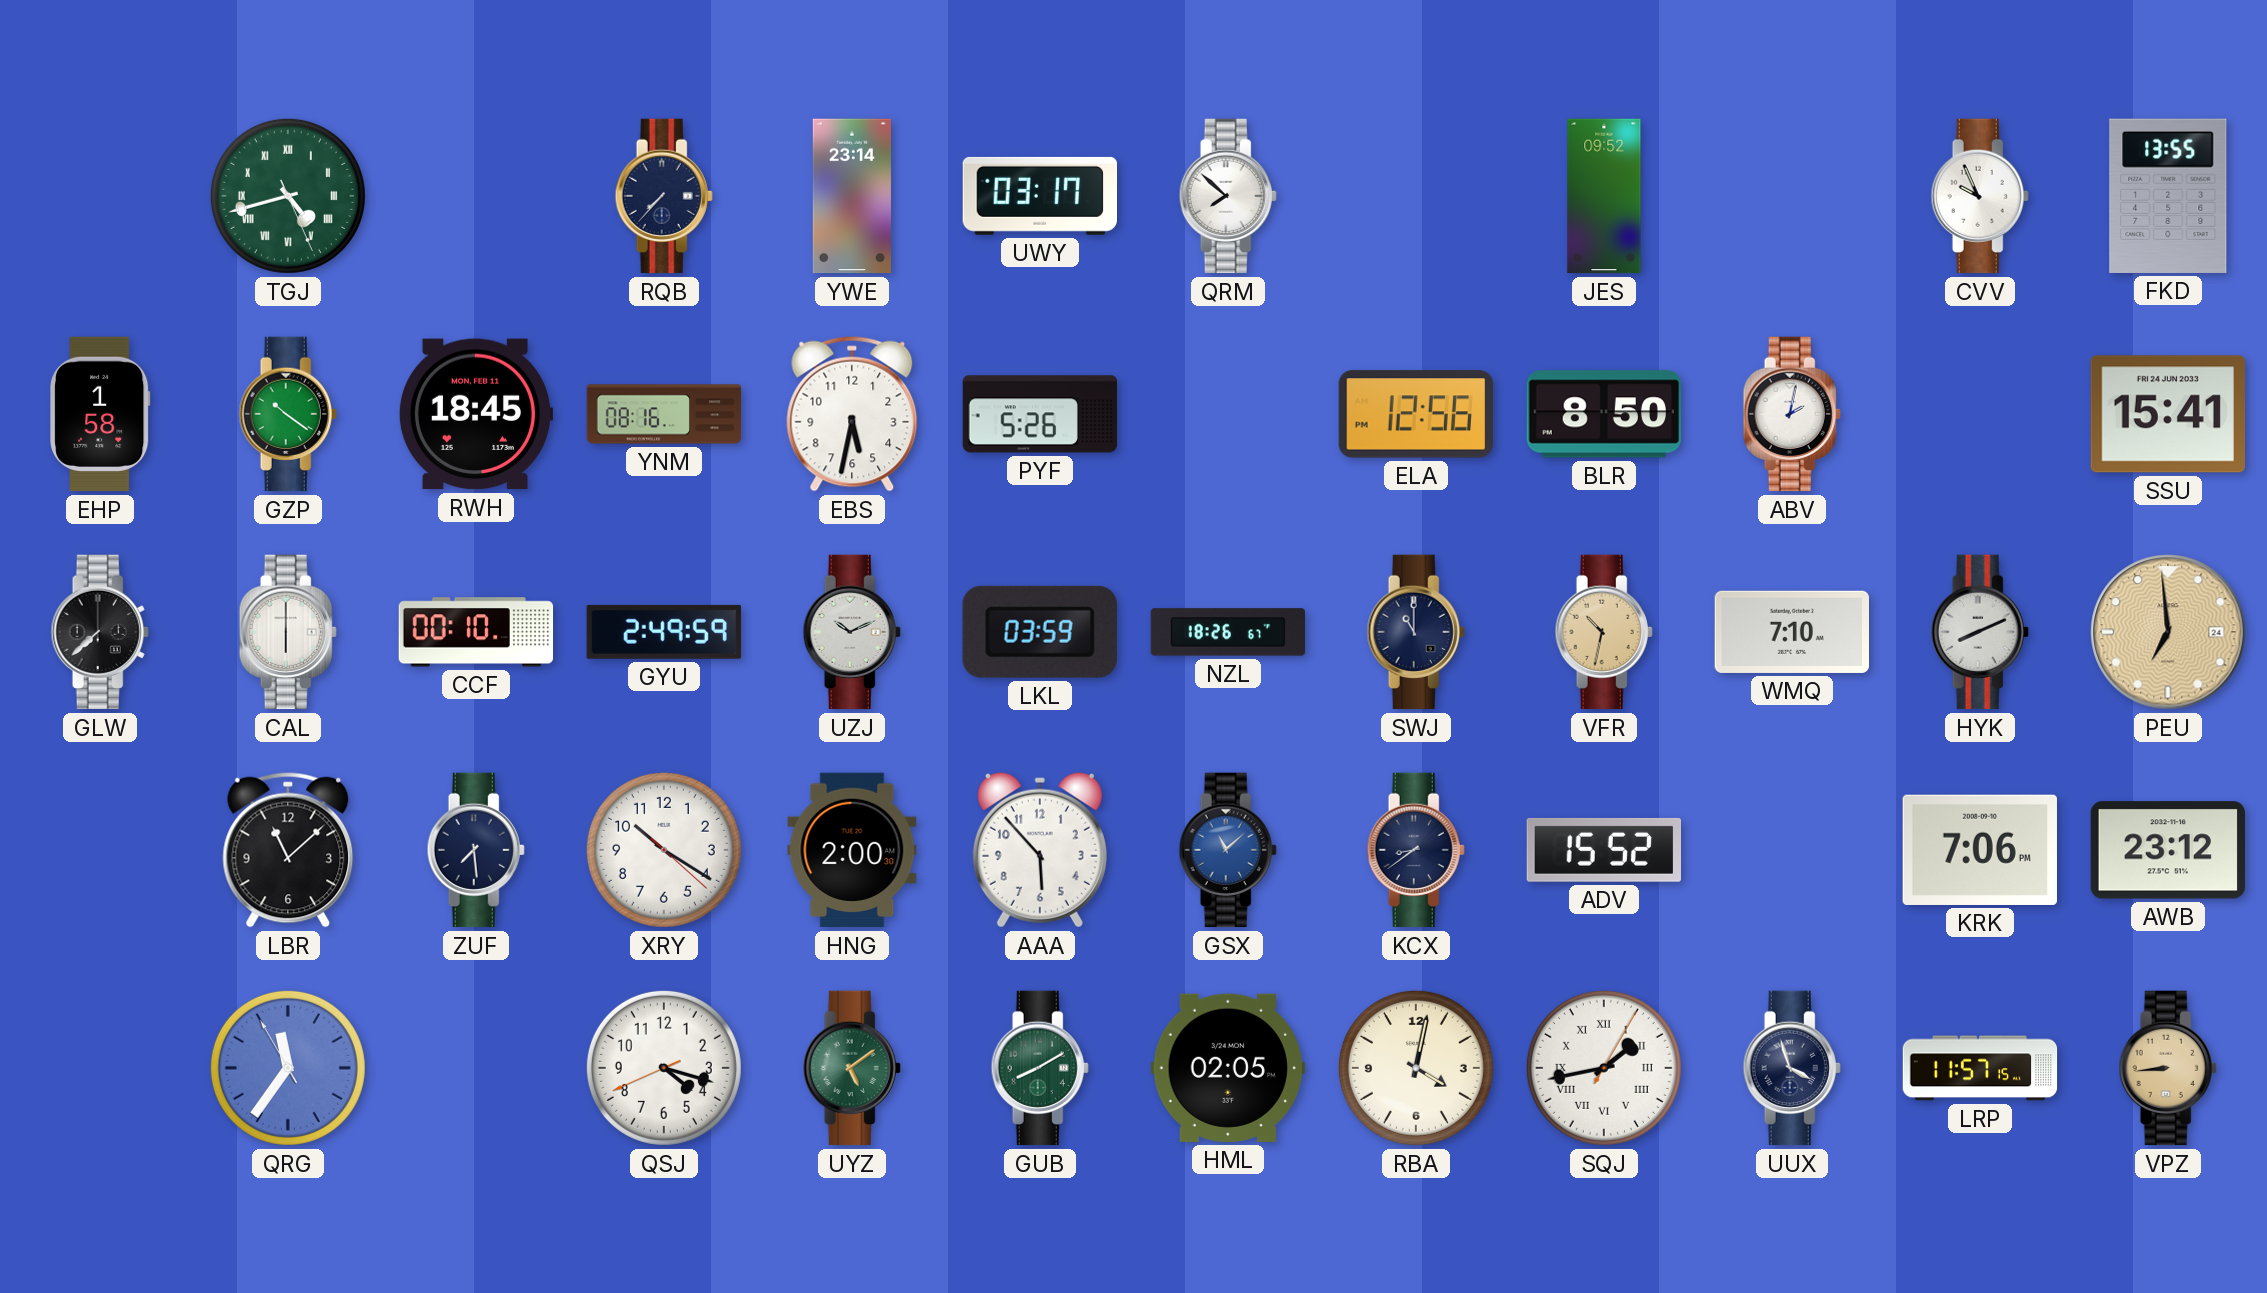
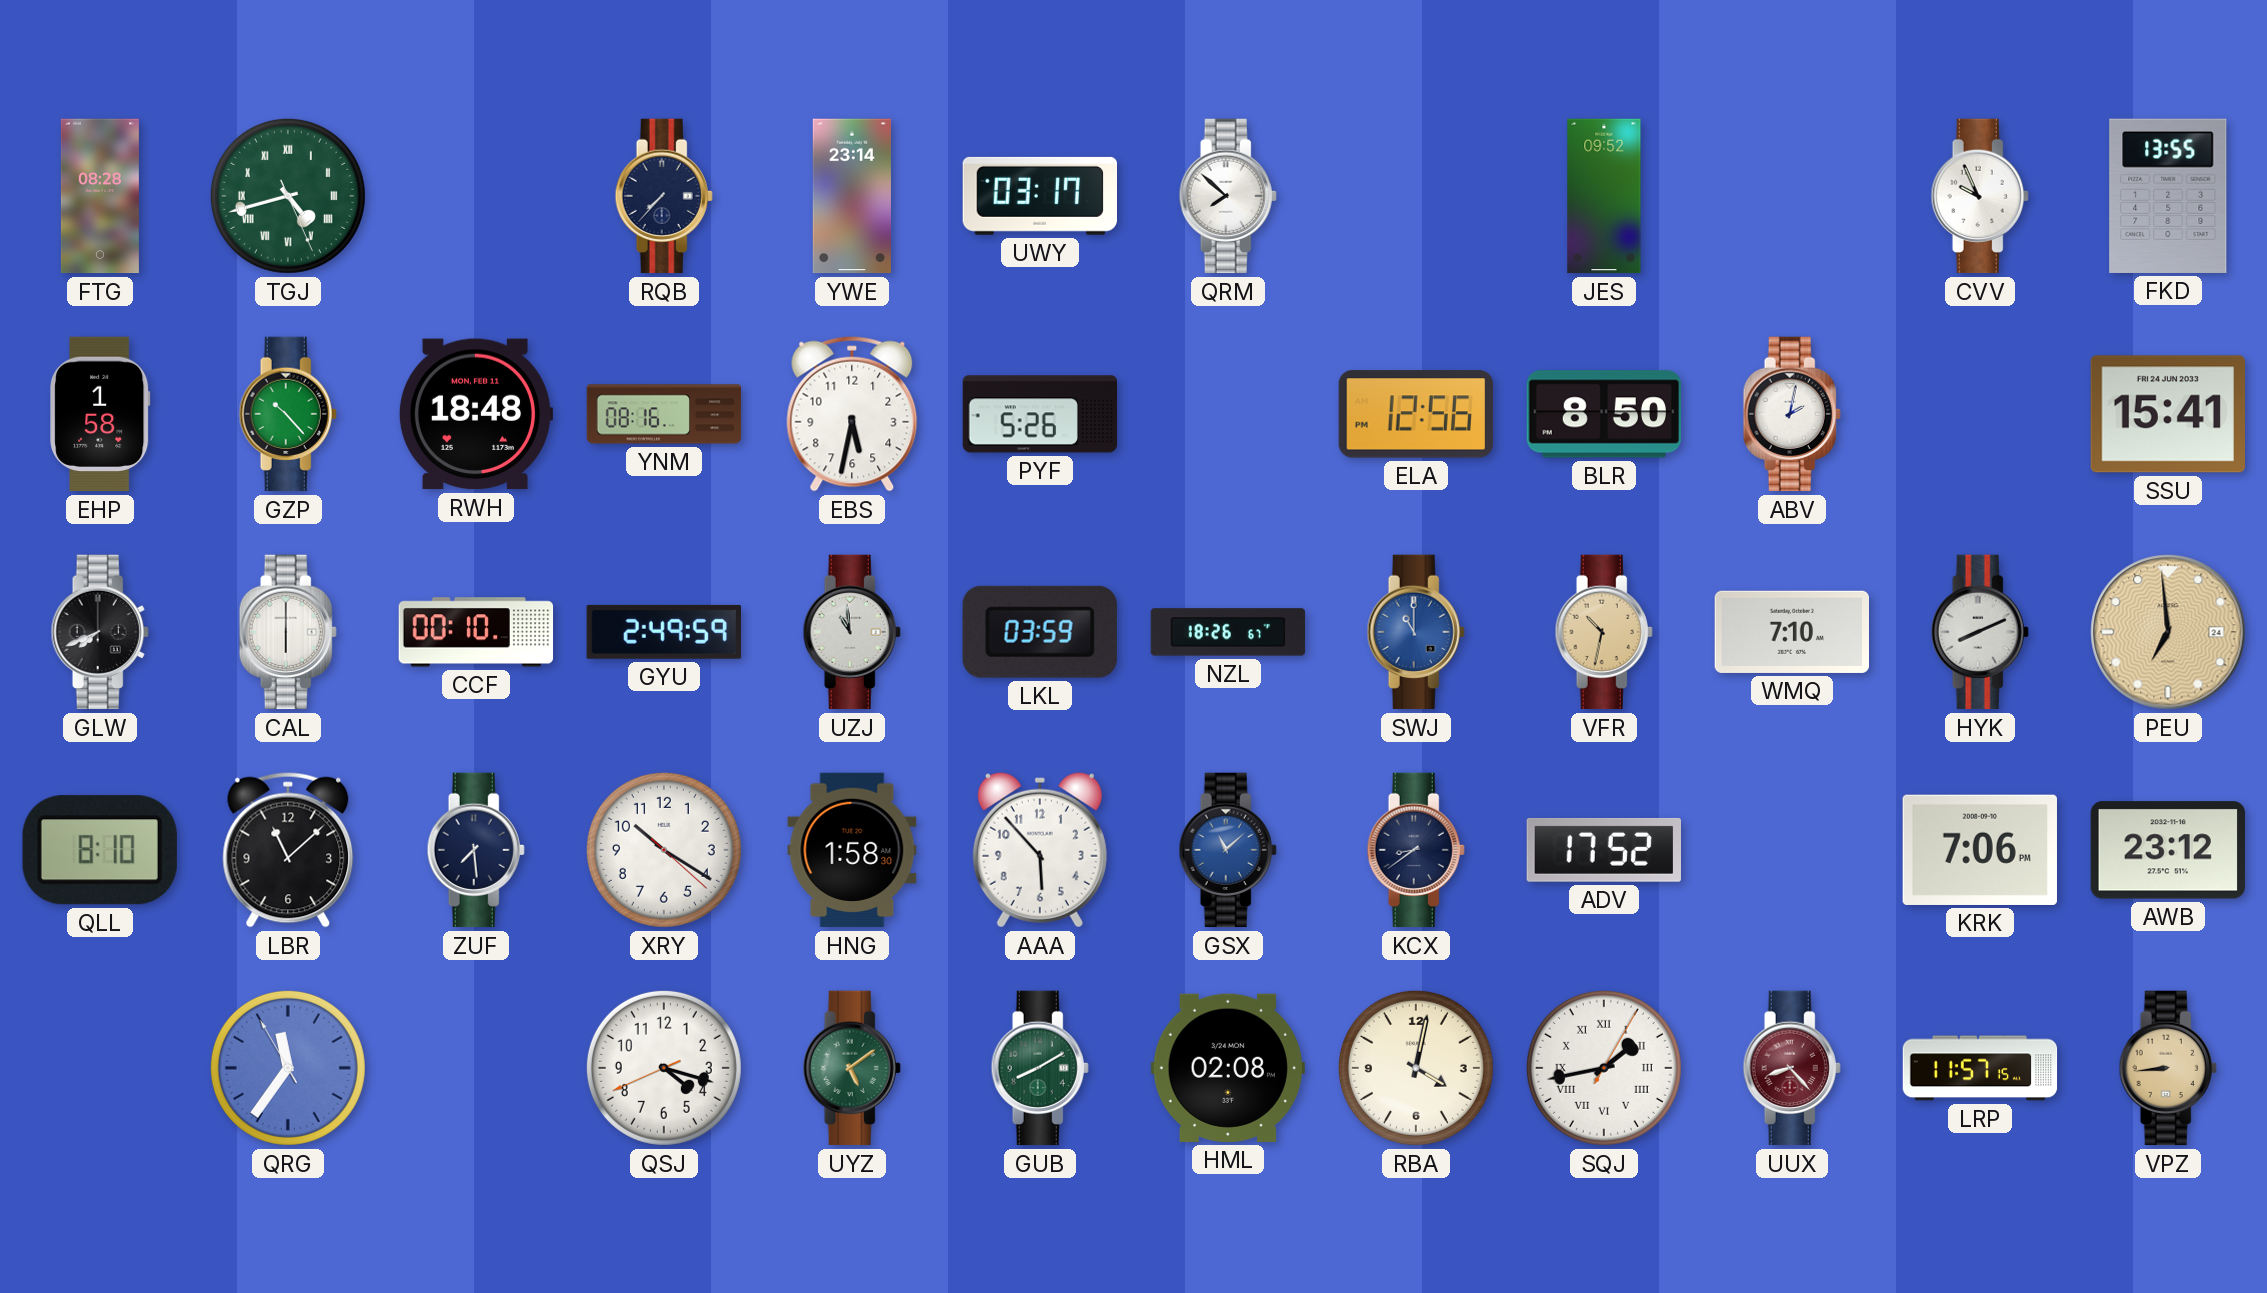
FTG: none -> 08:28
GZP: 10:21 -> 10:23
RWH: 18:45 -> 18:48
GLW: 7:38 -> 7:41
UZJ: 10:11 -> 10:59
SWJ dial: navy -> blue
QLL: none -> 8:10
HNG: 2:00 -> 1:58
ADV: 15:52 -> 17:52
HML: 02:05 -> 02:08
UUX: 3:57 -> 8:23
UUX dial: navy -> burgundy
